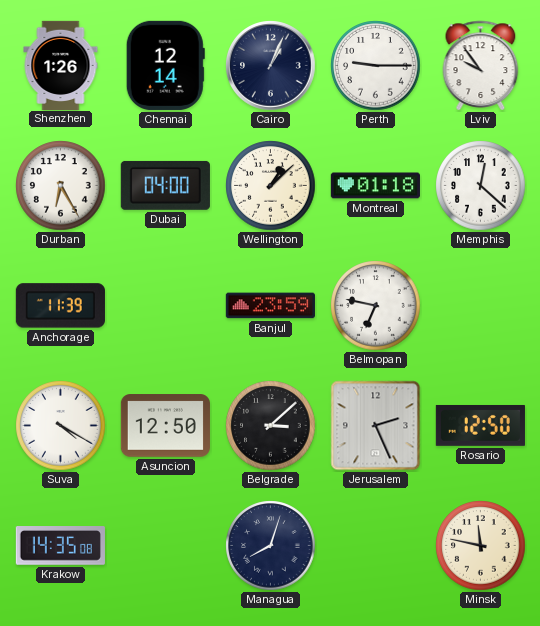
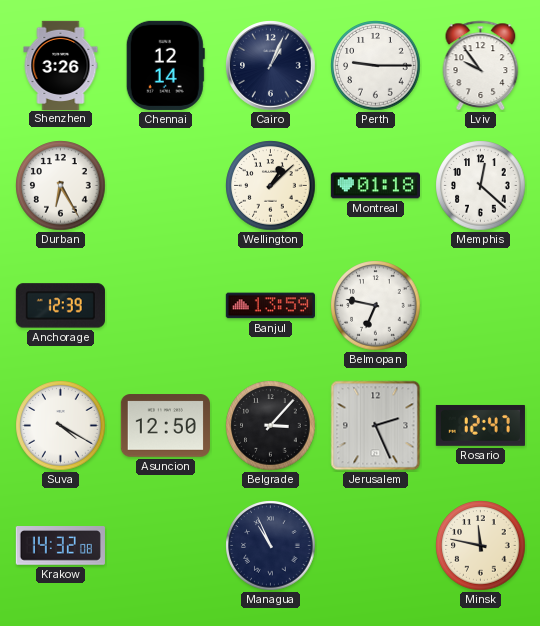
Shenzhen: 1:26 -> 3:26
Dubai: 04:00 -> none
Anchorage: 11:39 -> 12:39
Banjul: 23:59 -> 13:59
Belgrade: 3:08 -> 3:07
Rosario: 12:50 -> 12:47
Krakow: 14:35 -> 14:32
Managua: 8:03 -> 10:56
